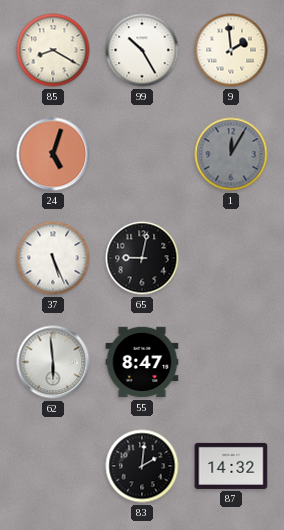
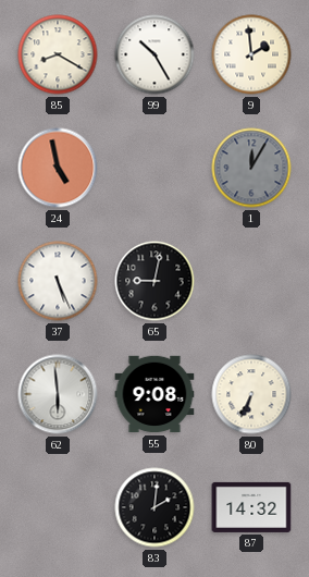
24: 5:03 -> 4:58
55: 8:47 -> 9:08
80: none -> 6:34
